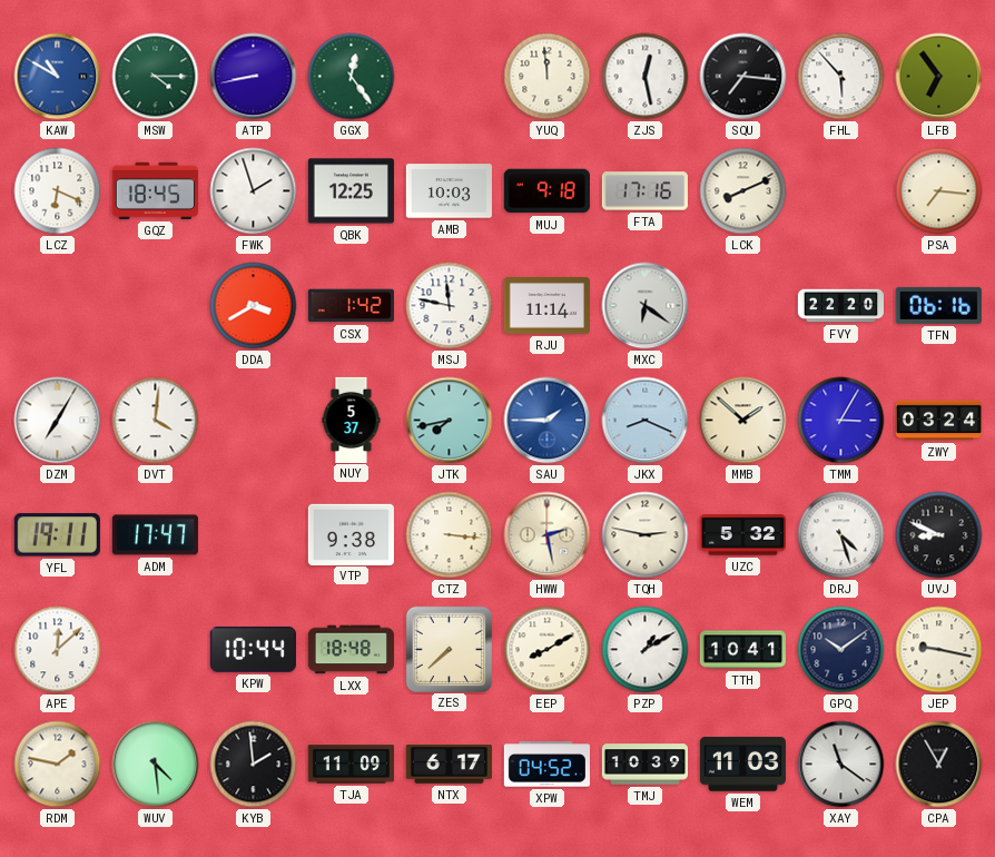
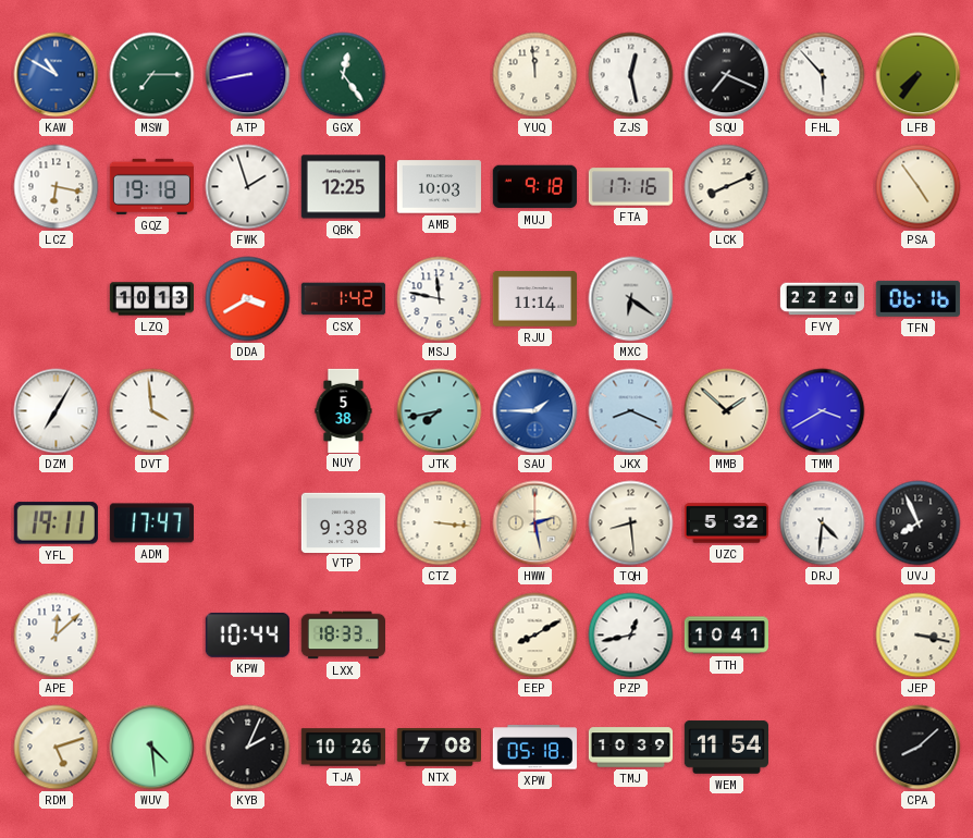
MSW: 4:15 -> 7:15
SQU: 7:16 -> 7:19
LFB: 6:54 -> 7:36
LCZ: 6:19 -> 6:17
GQZ: 18:45 -> 19:18
PSA: 7:16 -> 4:54
LZQ: none -> 10:13
DVT: 4:01 -> 3:59
NUY: 5:37 -> 5:38
TMM: 3:05 -> 3:40
ZWY: 03:24 -> none
TQH: 2:47 -> 8:29
DRJ: 4:27 -> 4:31
UVJ: 8:49 -> 7:56
LXX: 18:48 -> 18:33
ZES: 7:38 -> none
PZP: 1:10 -> 12:43
GPQ: 10:09 -> none
JEP: 9:17 -> 3:17
RDM: 1:47 -> 5:12
KYB: 1:59 -> 2:04
TJA: 11:09 -> 10:26
NTX: 6:17 -> 7:08
XPW: 04:52 -> 05:18
WEM: 11:03 -> 11:54
XAY: 11:21 -> none
CPA: 12:55 -> 8:08
